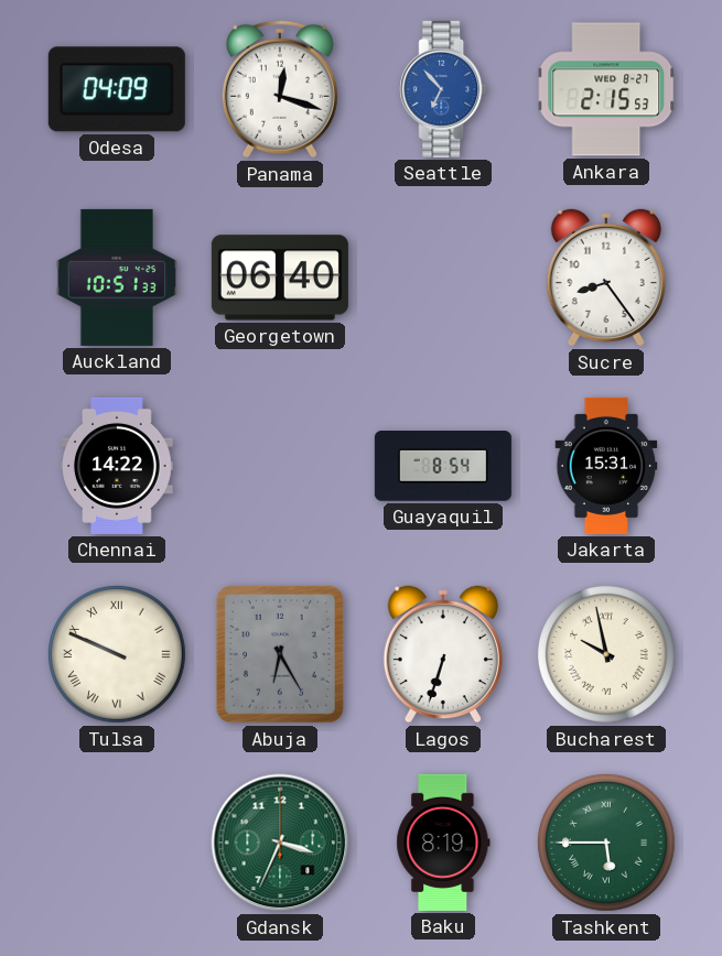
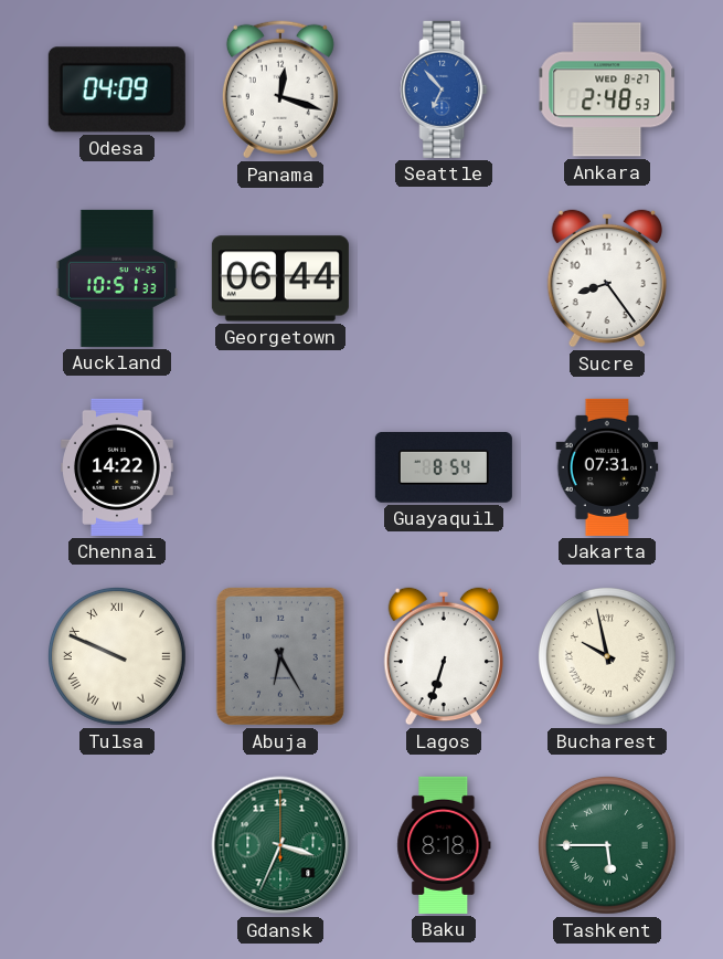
Ankara: 2:15 -> 2:48
Georgetown: 06:40 -> 06:44
Jakarta: 15:31 -> 07:31
Baku: 8:19 -> 8:18
